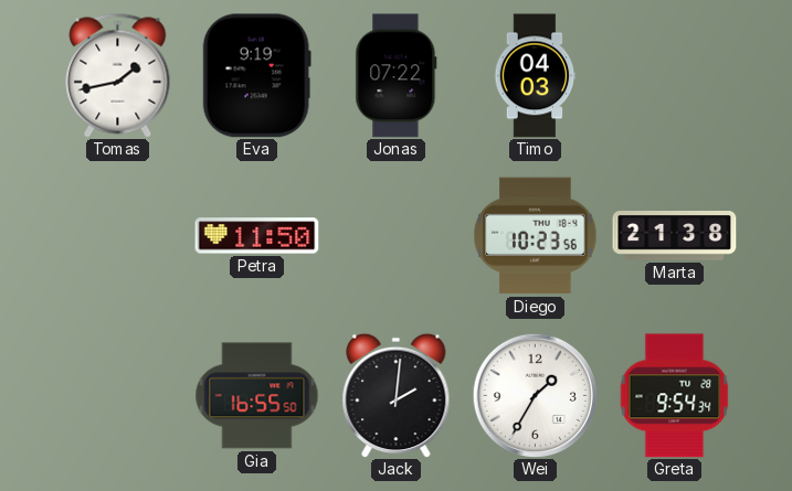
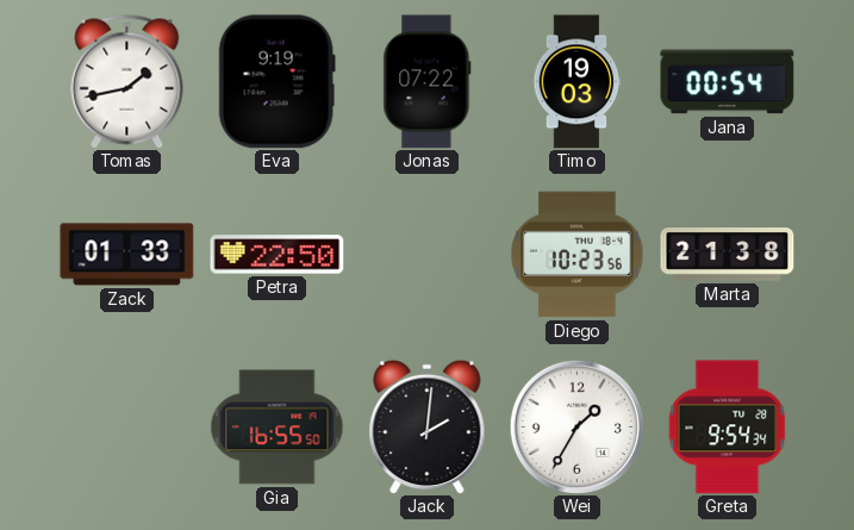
Timo: 04:03 -> 19:03
Jana: none -> 00:54
Zack: none -> 01:33
Petra: 11:50 -> 22:50
